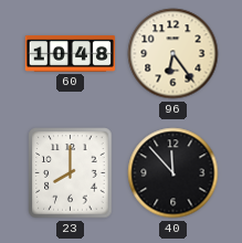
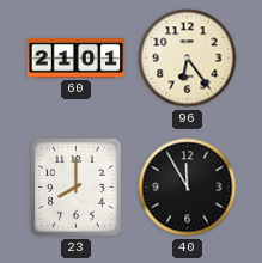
60: 10:48 -> 21:01
40: 11:53 -> 11:55
